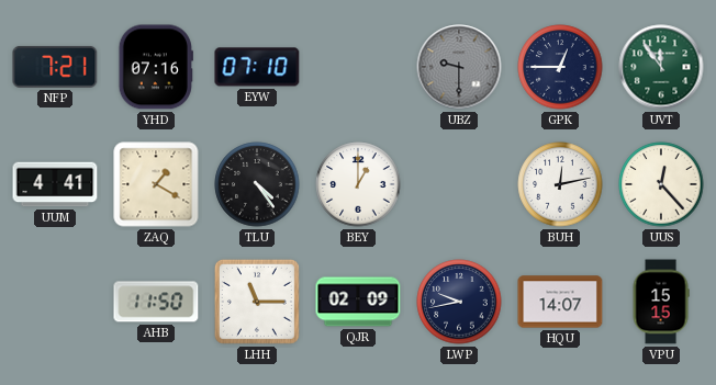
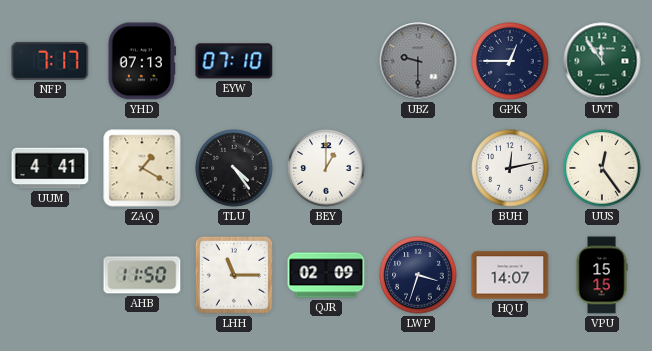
NFP: 7:21 -> 7:17
YHD: 07:16 -> 07:13
UUS: 12:23 -> 12:24
LWP: 9:43 -> 3:33
